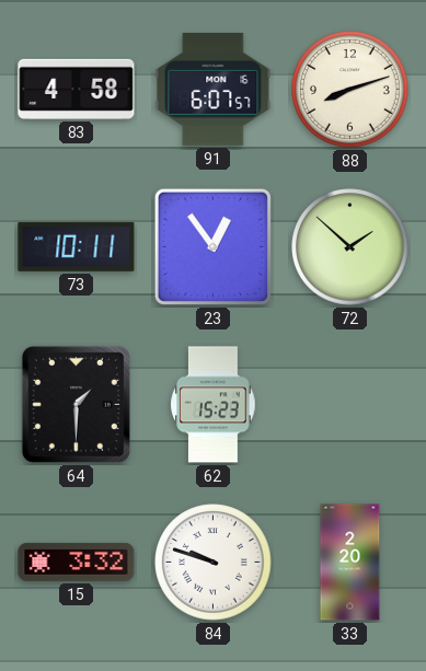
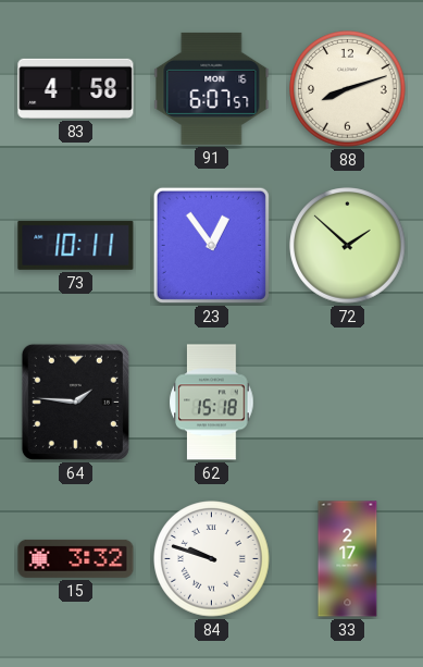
64: 1:30 -> 1:46
62: 15:23 -> 15:18
33: 2:20 -> 2:17
